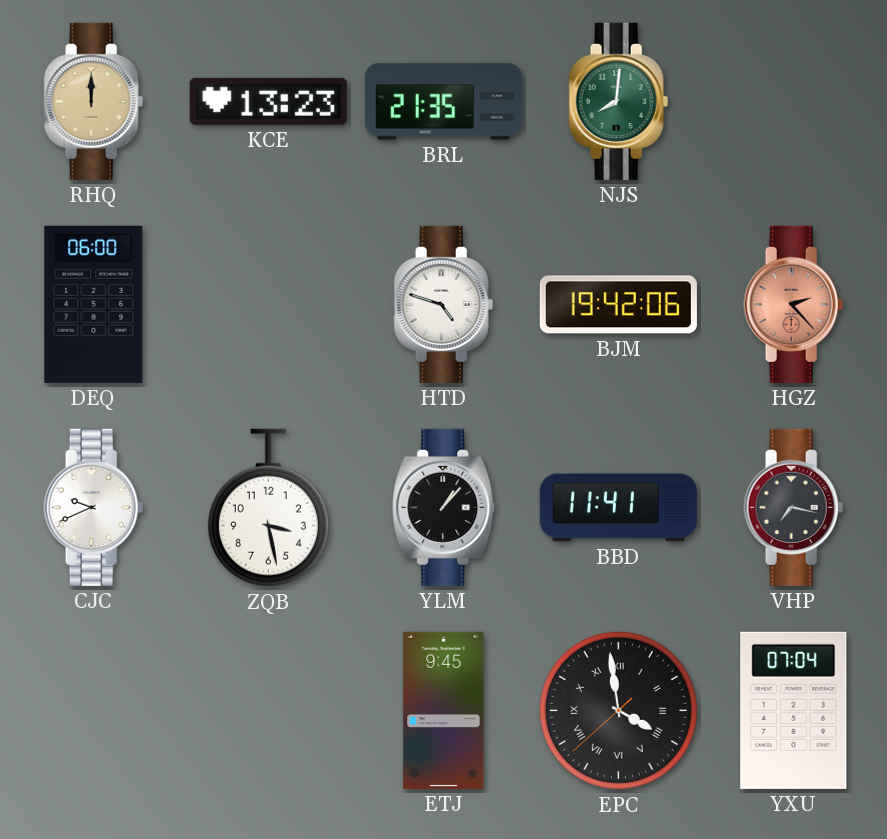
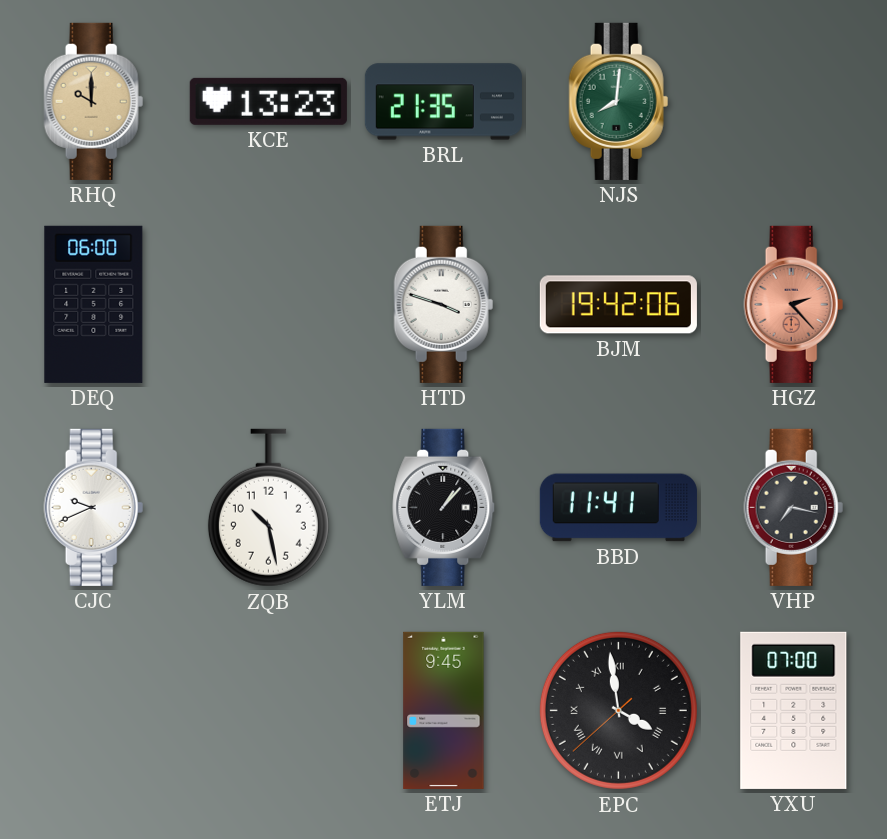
RHQ: 12:00 -> 10:00
HTD: 4:48 -> 3:48
ZQB: 3:28 -> 10:28
YXU: 07:04 -> 07:00
